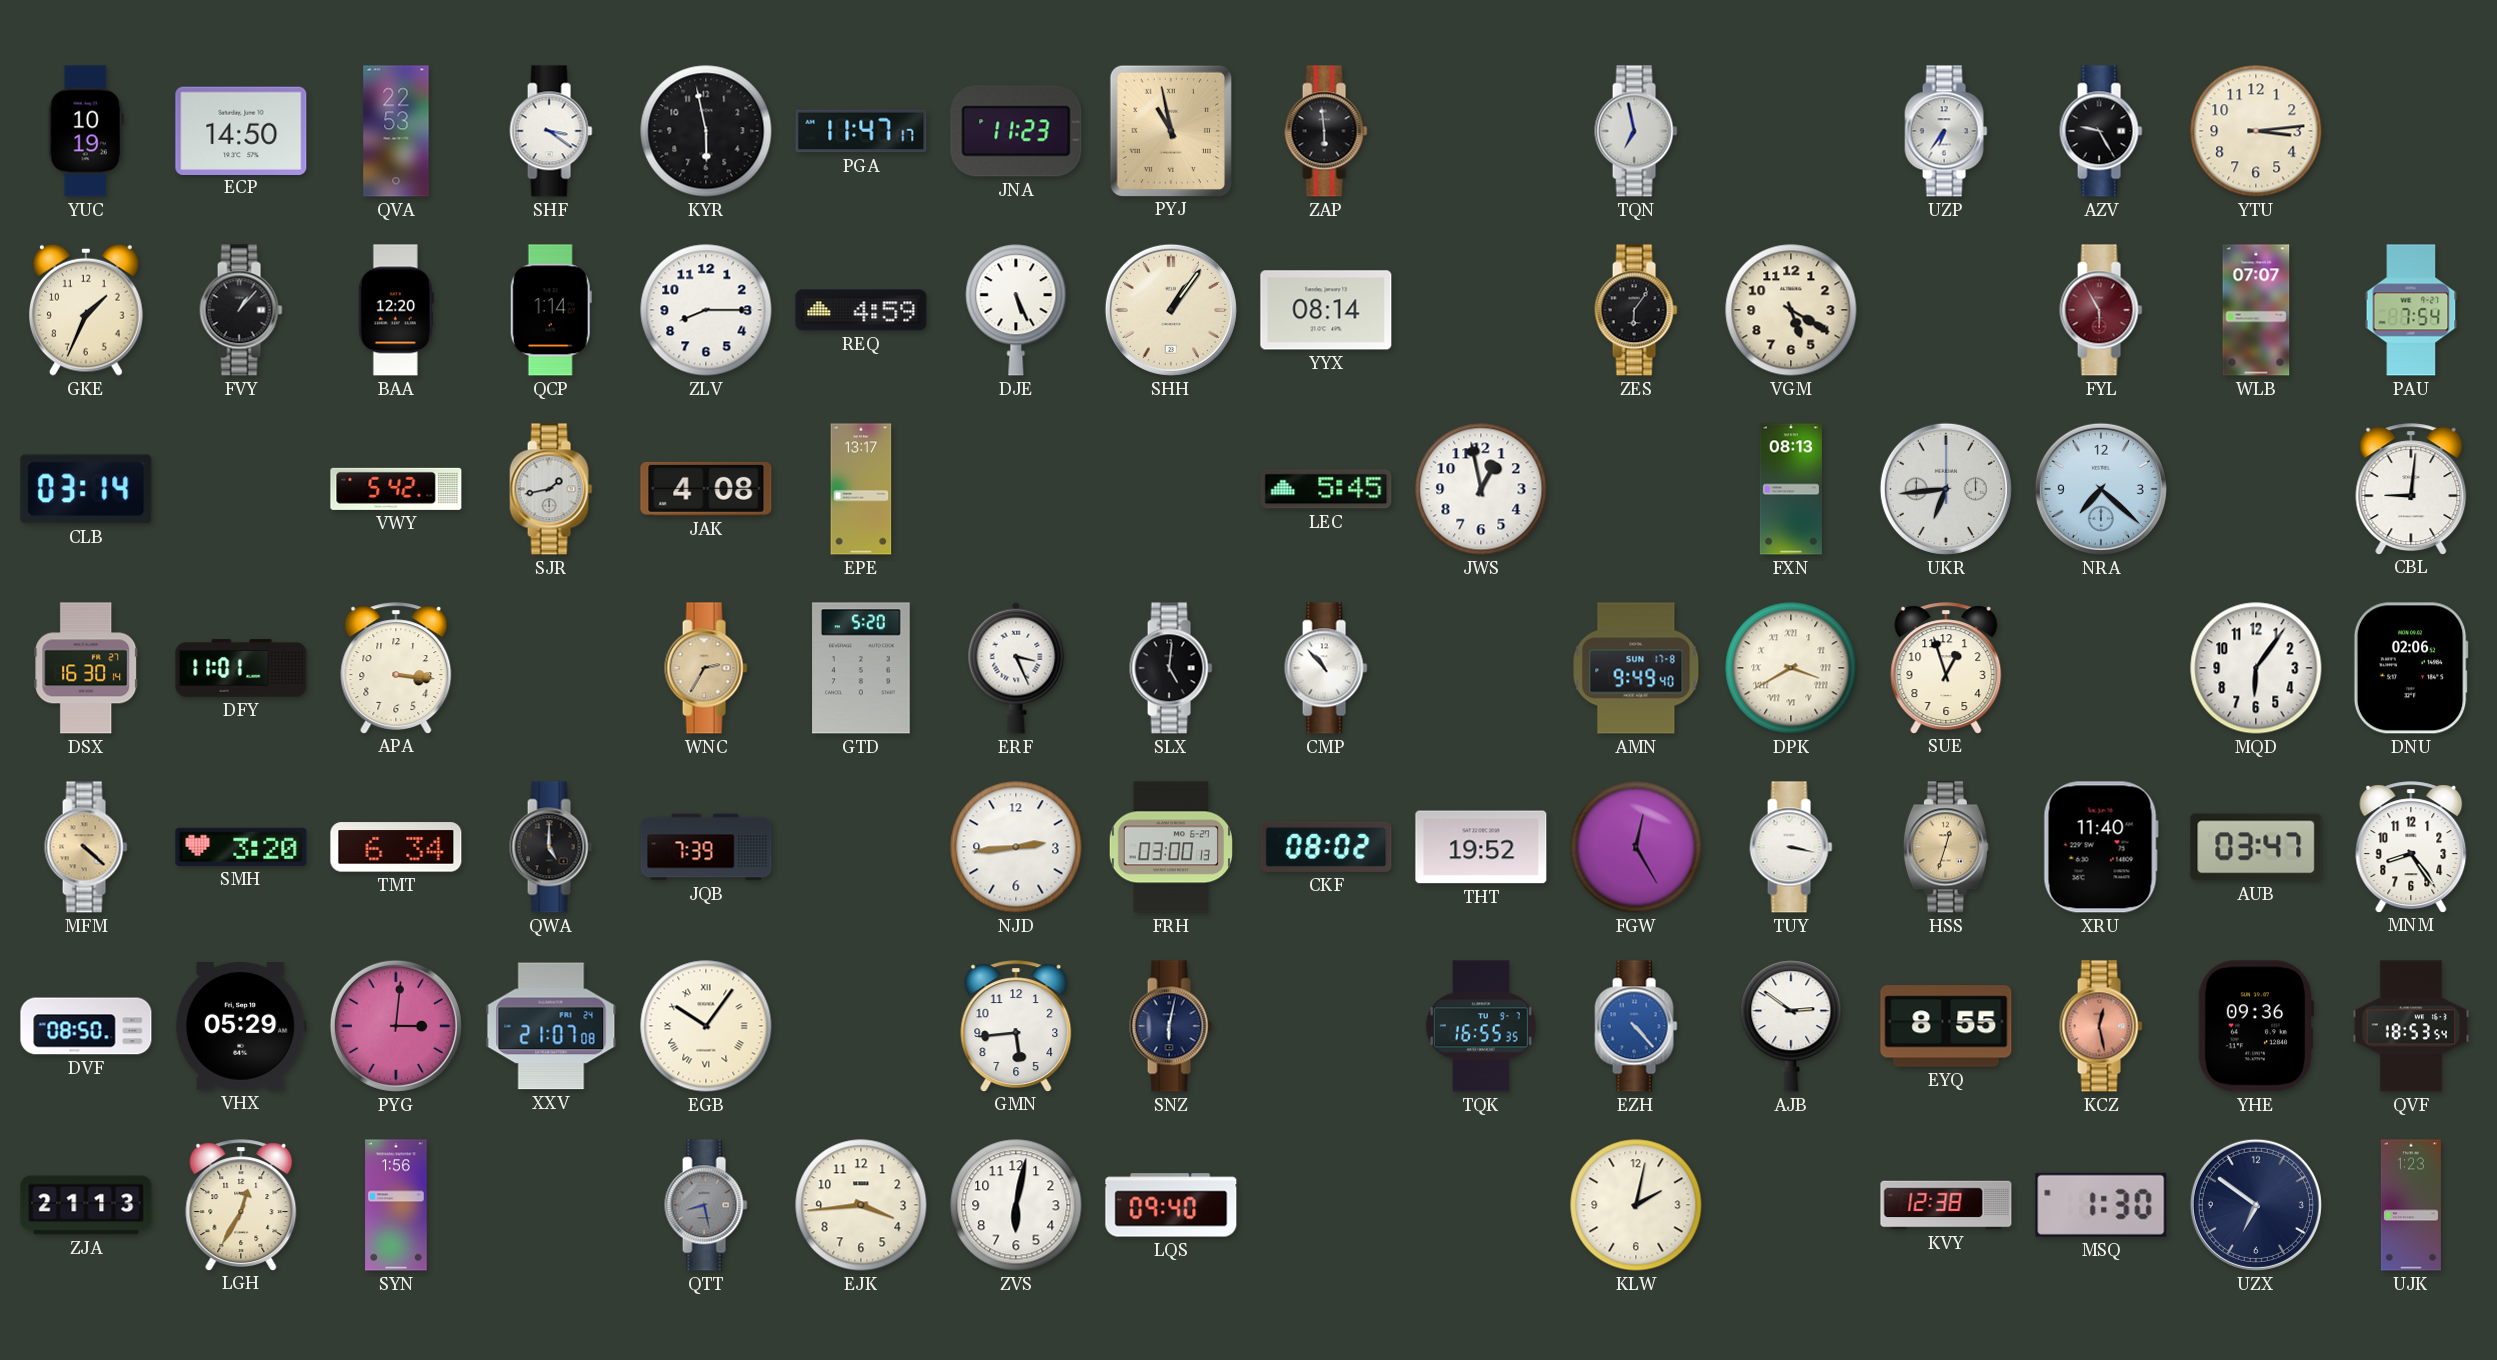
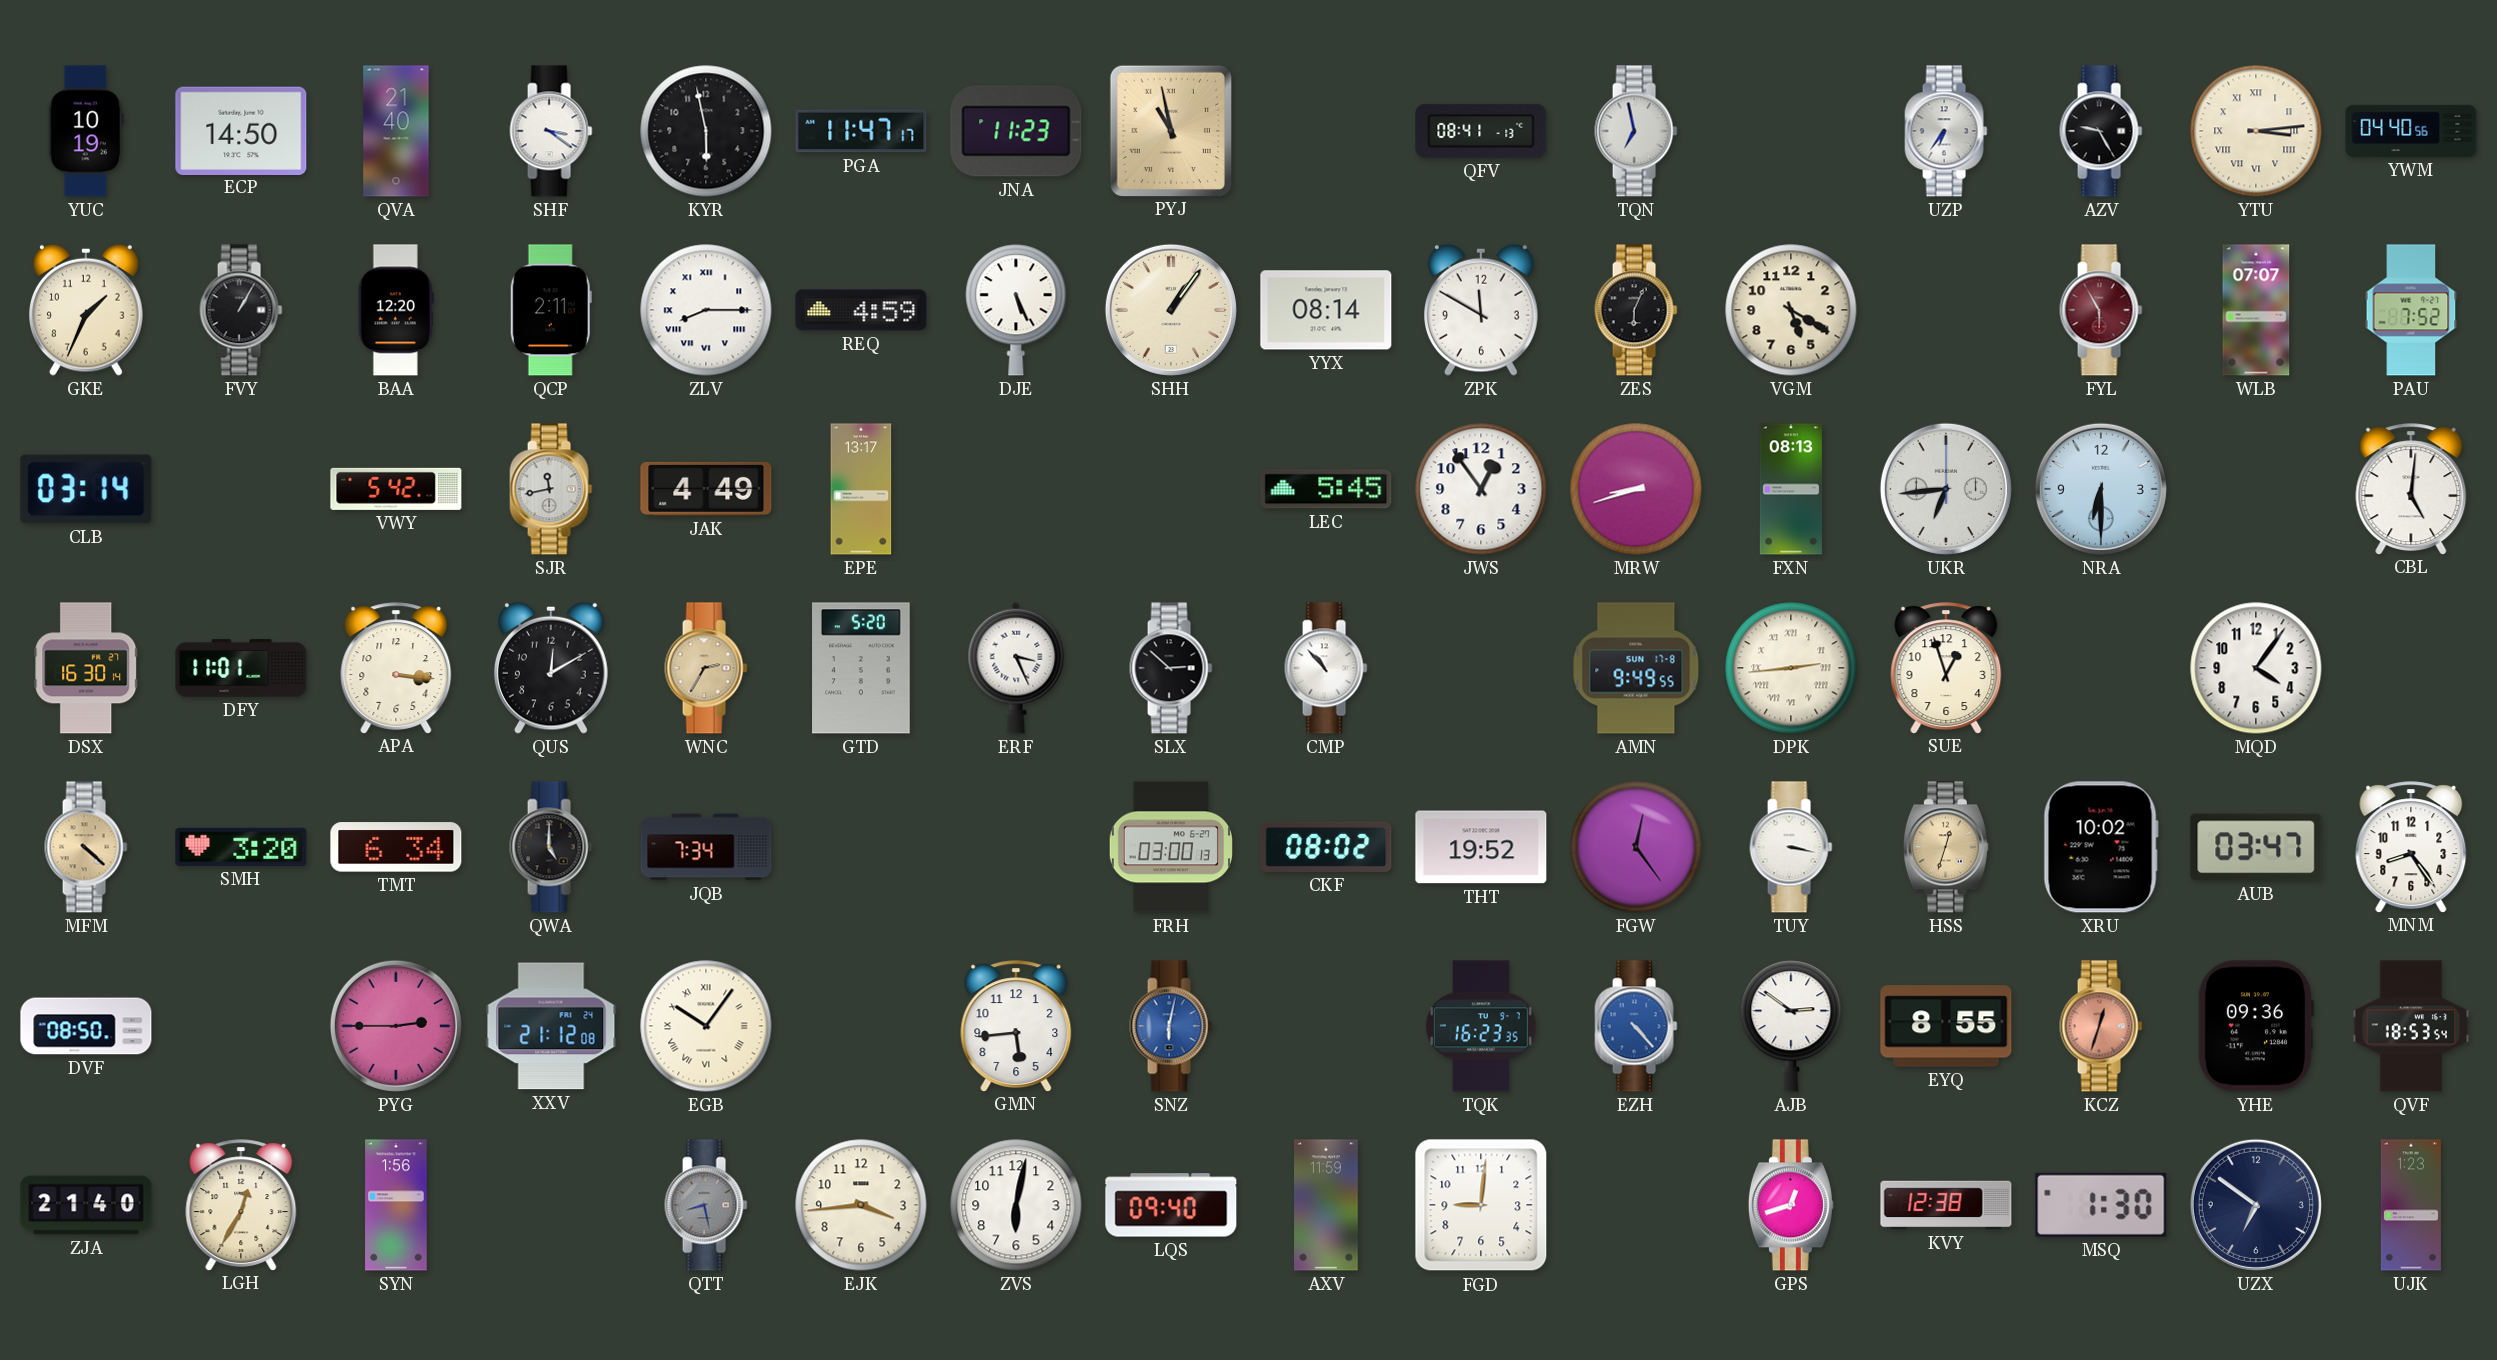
QVA: 22:53 -> 21:40
ZAP: 5:59 -> none
QFV: none -> 08:41
YTU numerals: Arabic -> Roman
YWM: none -> 04:40
FVY: 1:07 -> 1:05
QCP: 1:14 -> 2:11
ZLV numerals: Arabic -> Roman
ZPK: none -> 11:50
ZES: 6:06 -> 6:04
PAU: 7:54 -> 7:52
SJR: 1:43 -> 11:43
JAK: 4:08 -> 4:49
JWS: 12:58 -> 12:54
MRW: none -> 8:42
NRA: 7:22 -> 6:30
CBL: 9:01 -> 5:01
QUS: none -> 12:10
SLX: 5:01 -> 2:52
AMN: 9:49:40 -> 9:49:55
DPK: 3:40 -> 2:44
MQD: 6:06 -> 4:06
DNU: 02:06 -> none
JQB: 7:39 -> 7:34
NJD: 2:44 -> none
FGW: 12:25 -> 12:24
XRU: 11:40 -> 10:02
VHX: 05:29 -> none
PYG: 3:01 -> 2:45
XXV: 21:07 -> 21:12
SNZ dial: navy -> blue
TQK: 16:55 -> 16:23
KCZ: 12:28 -> 12:33
ZJA: 21:13 -> 21:40
AXV: none -> 11:59
FGD: none -> 9:01
KLW: 2:02 -> none
GPS: none -> 12:42
